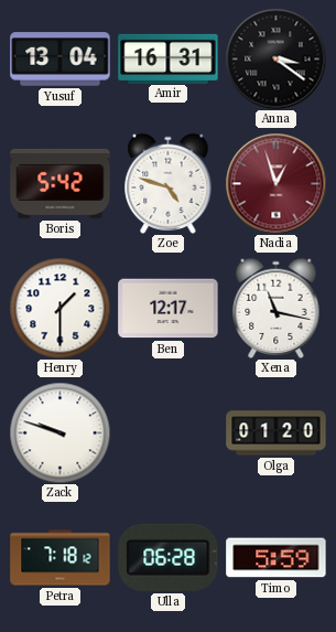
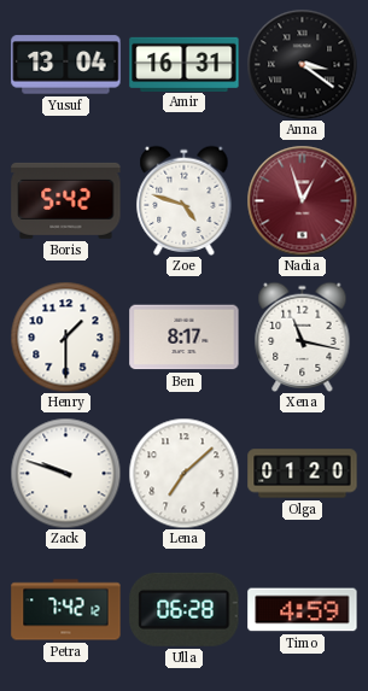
Ben: 12:17 -> 8:17
Lena: none -> 7:08
Petra: 7:18 -> 7:42
Timo: 5:59 -> 4:59
